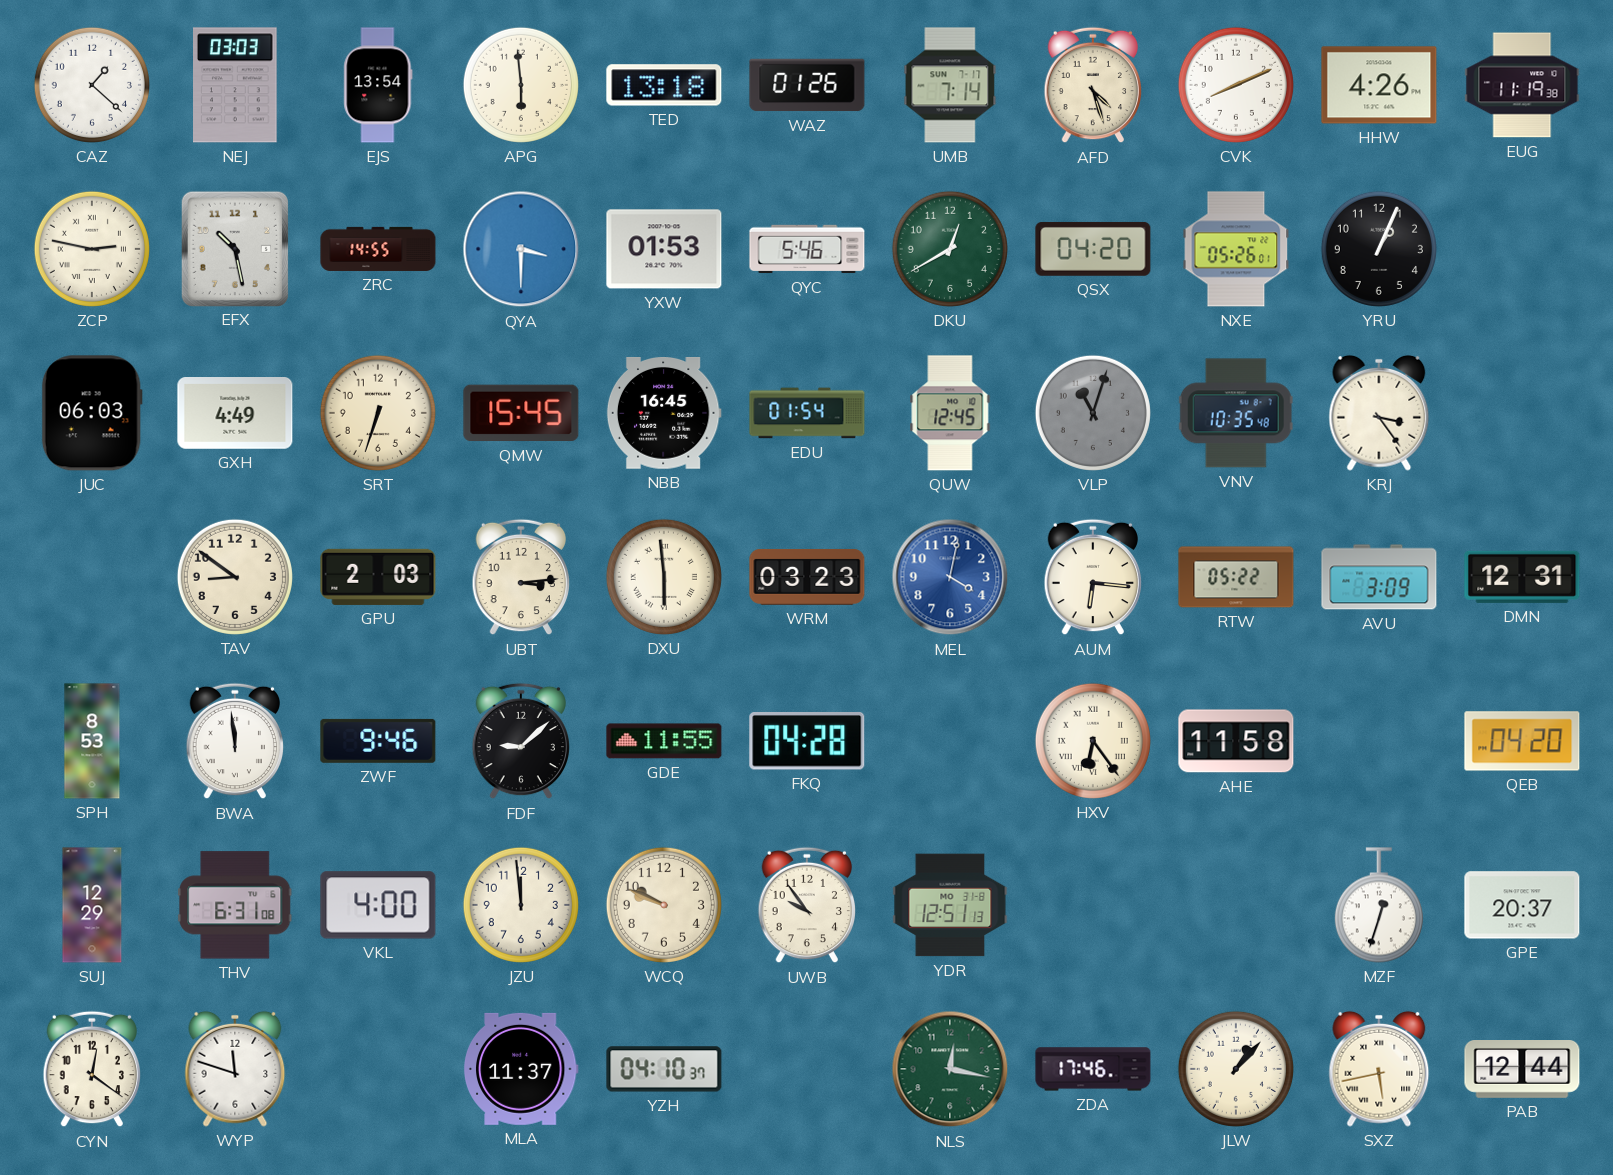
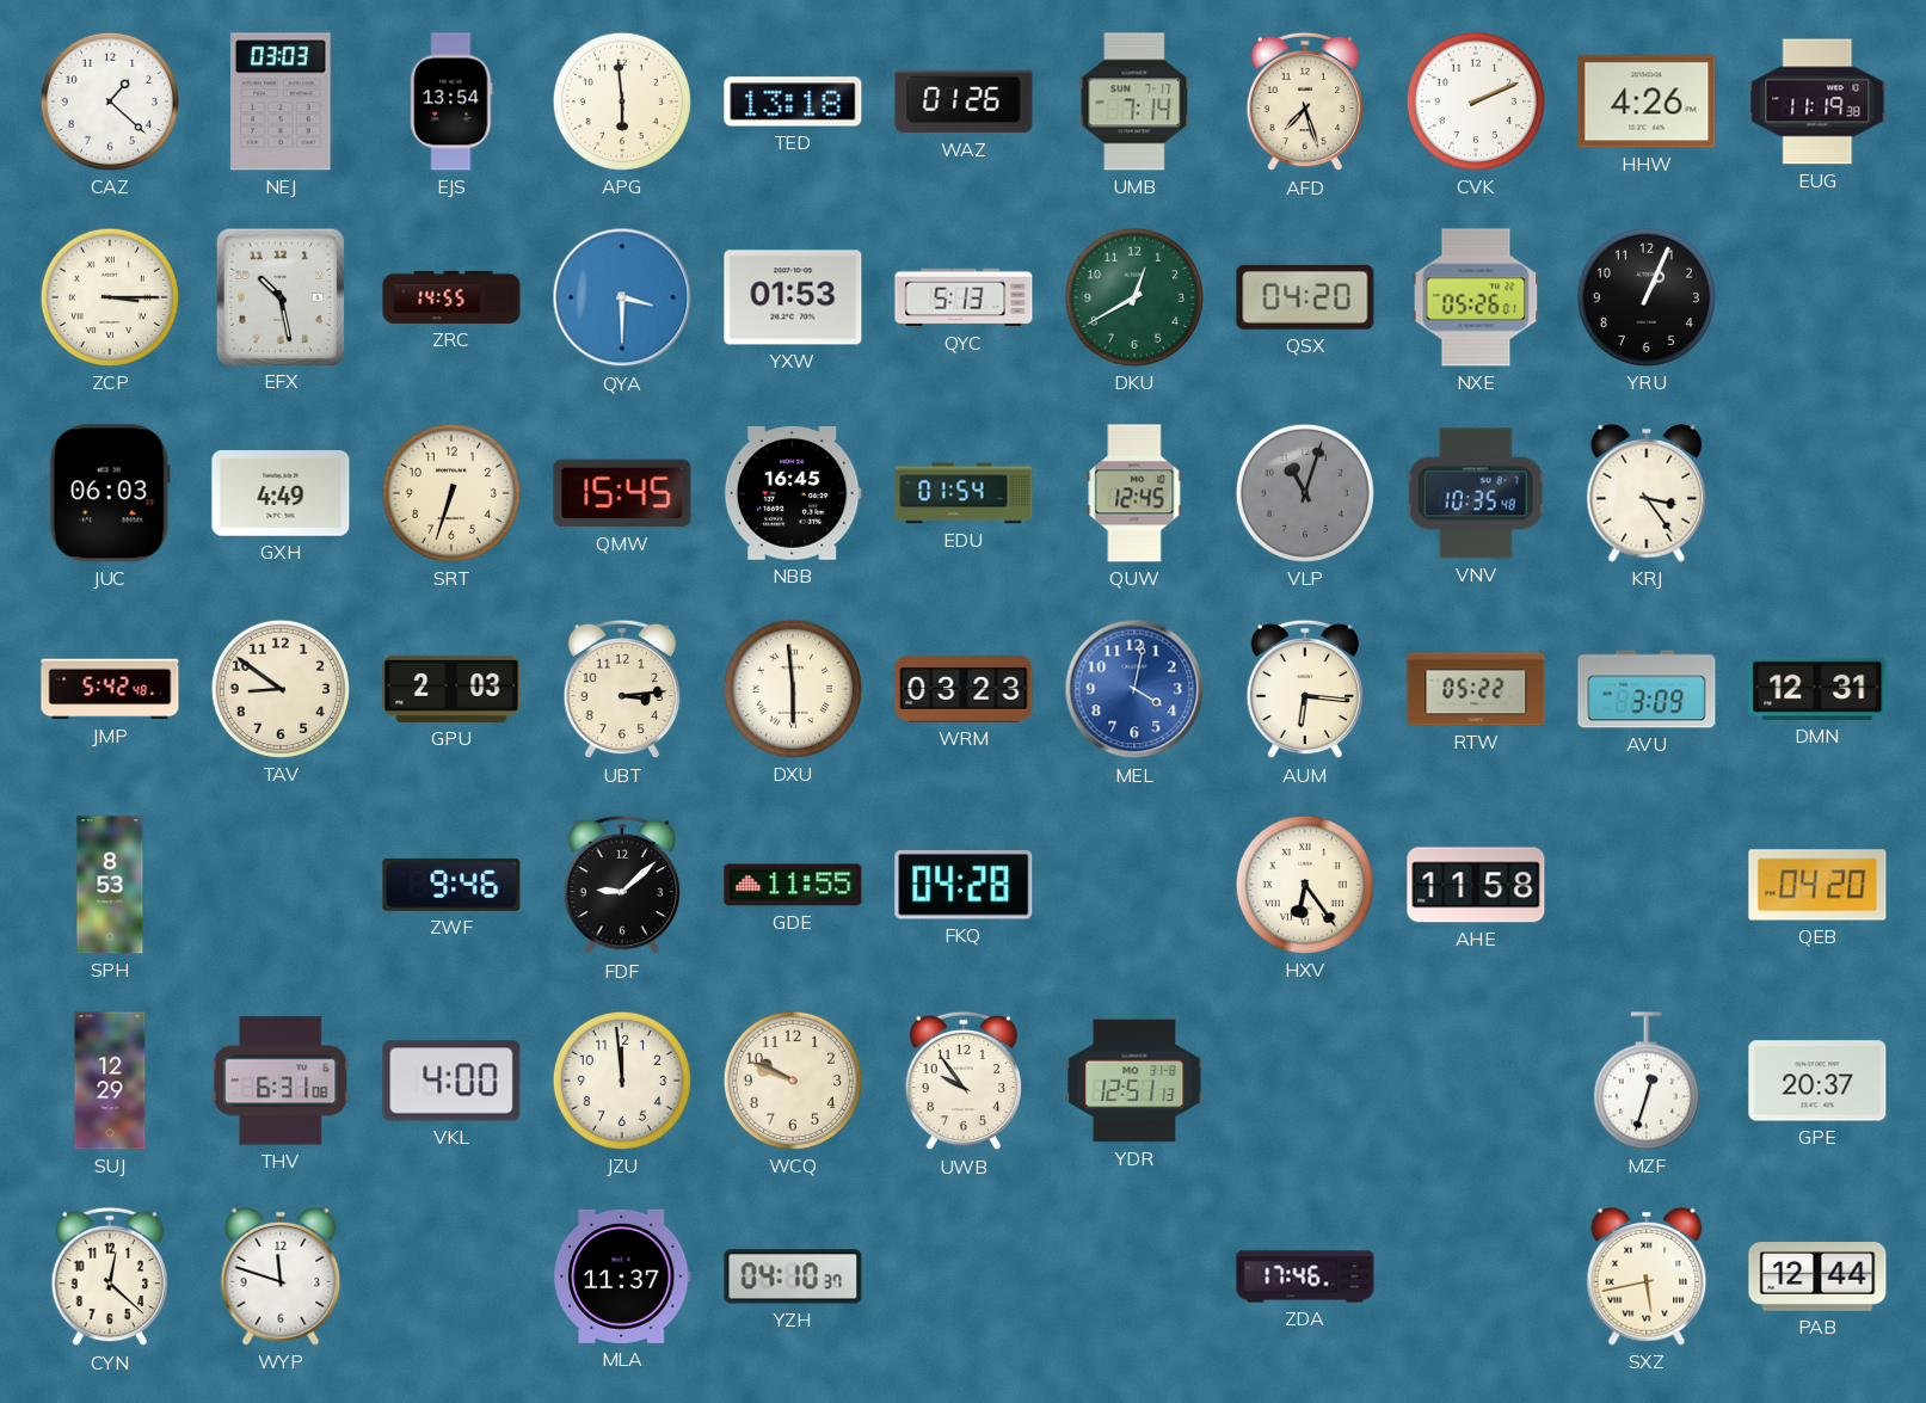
AFD: 4:27 -> 7:27
CVK: 8:11 -> 2:11
ZCP: 2:47 -> 3:15
QYC: 5:46 -> 5:13
JMP: none -> 5:42
BWA: 11:59 -> none
CYN: 12:21 -> 12:22
NLS: 12:17 -> none
JLW: 1:07 -> none
